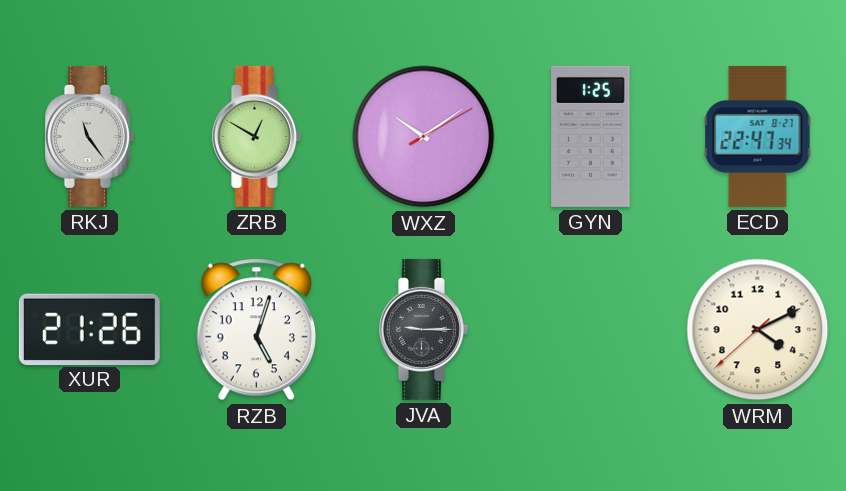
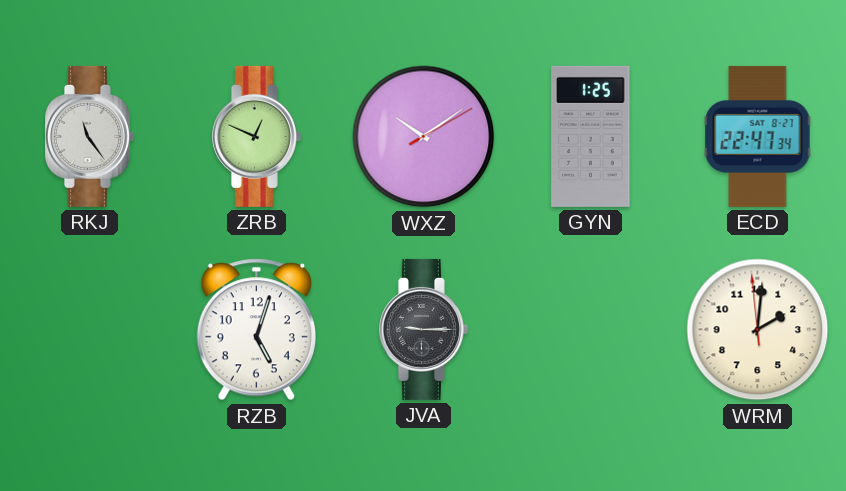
ZRB: 12:50 -> 12:49
XUR: 21:26 -> none
WRM: 4:10 -> 2:00
